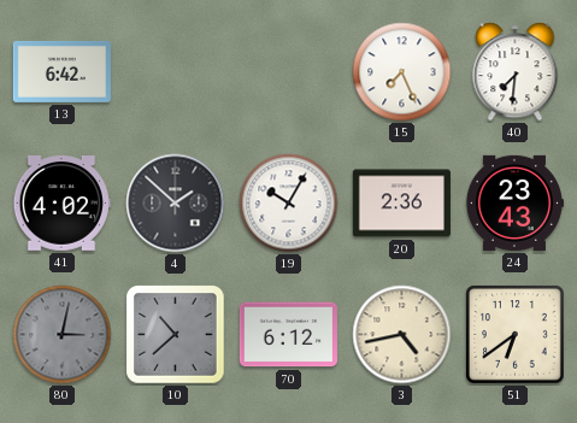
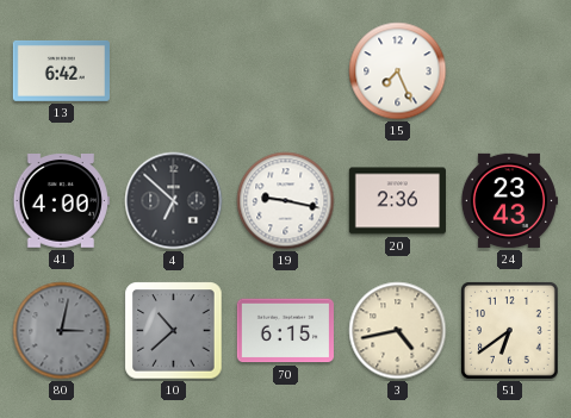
40: 7:31 -> none
41: 4:02 -> 4:00
4: 1:52 -> 6:52
19: 10:05 -> 9:17
70: 6:12 -> 6:15
